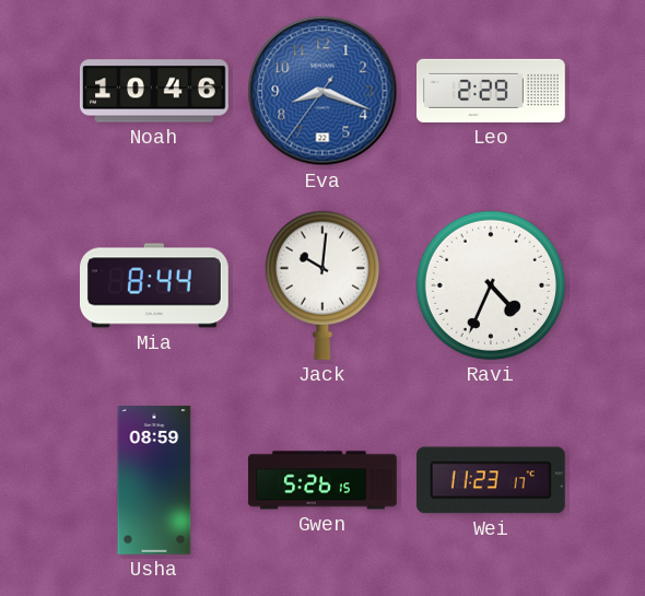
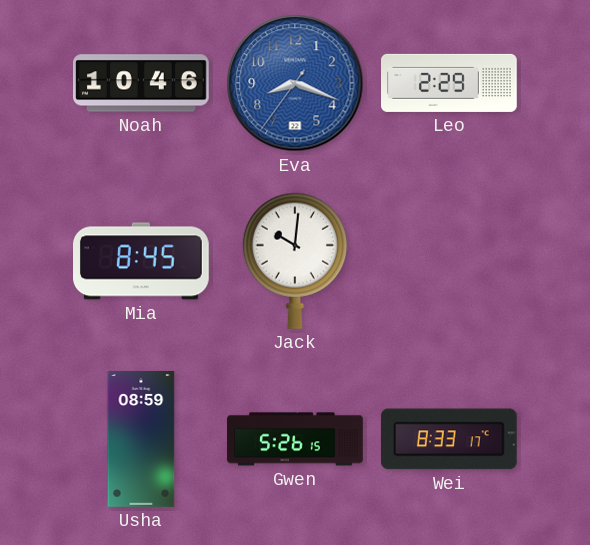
Mia: 8:44 -> 8:45
Ravi: 4:34 -> none
Wei: 11:23 -> 8:33
